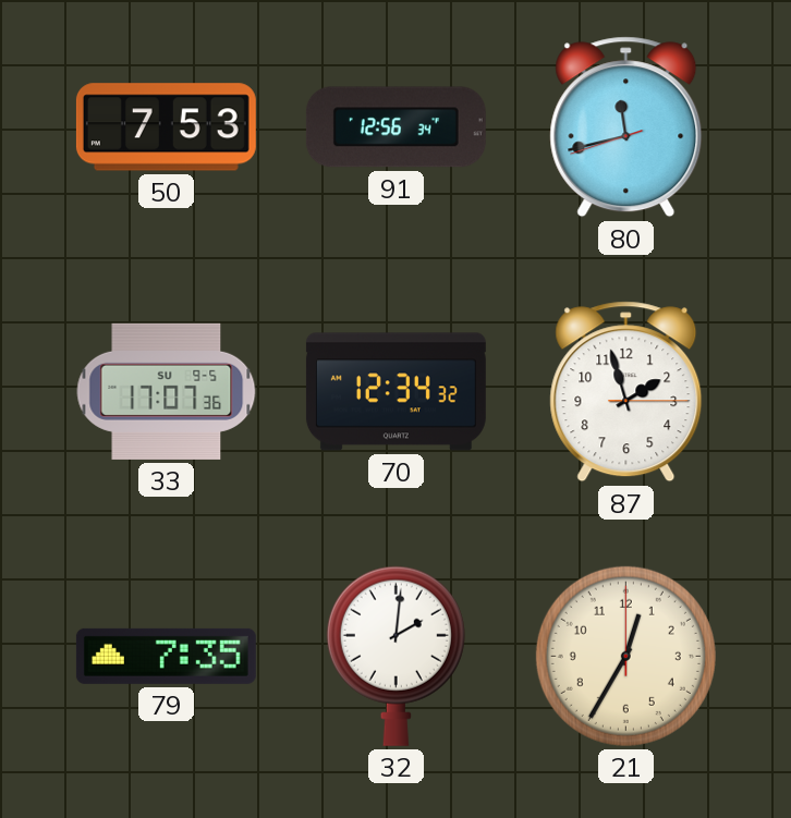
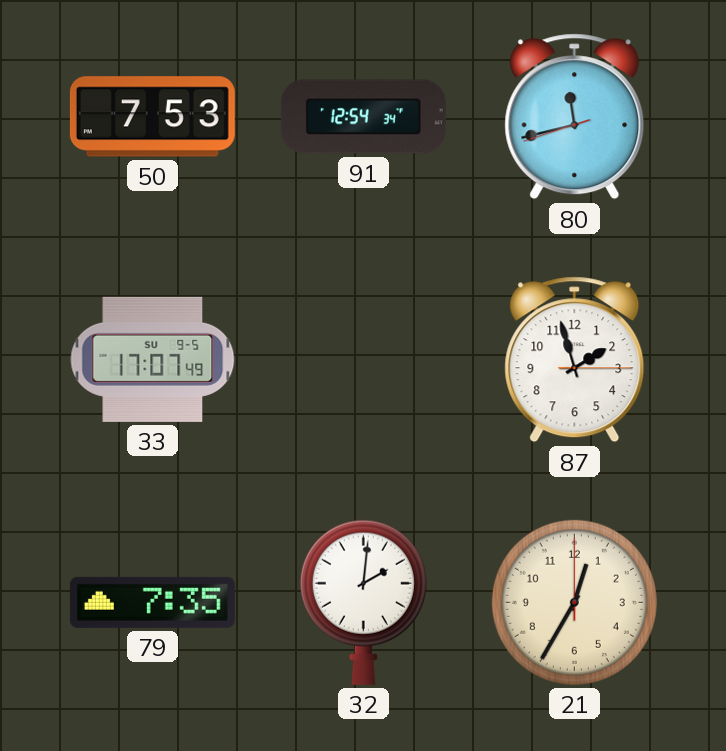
91: 12:56 -> 12:54
33: 17:07:36 -> 17:07:49
70: 12:34 -> none
